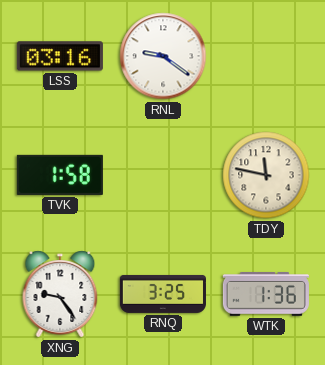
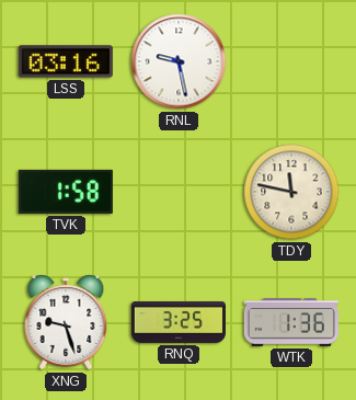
RNL: 9:21 -> 9:28
XNG: 9:24 -> 9:27
